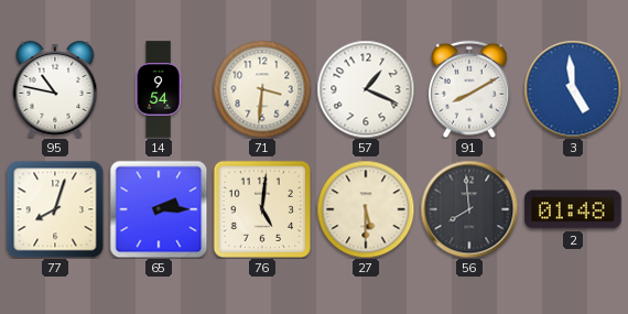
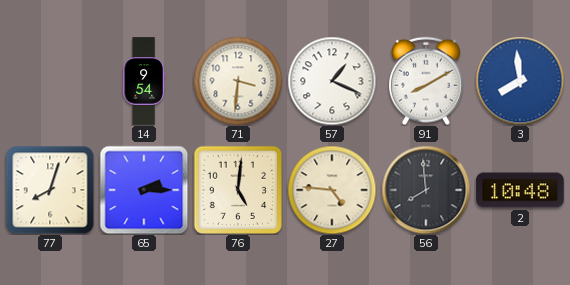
95: 10:47 -> none
3: 4:59 -> 7:59
27: 5:30 -> 4:46
2: 01:48 -> 10:48
